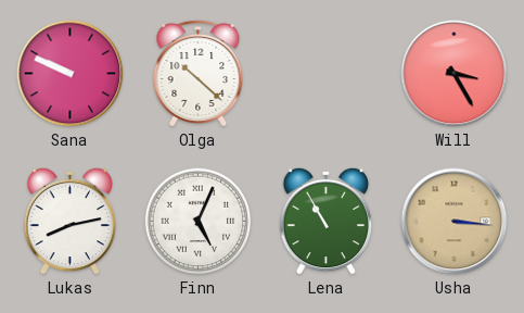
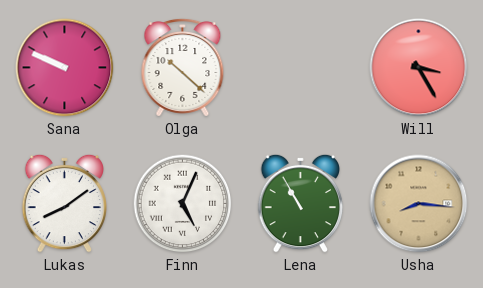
Lukas: 8:13 -> 8:09
Usha: 3:16 -> 8:16
